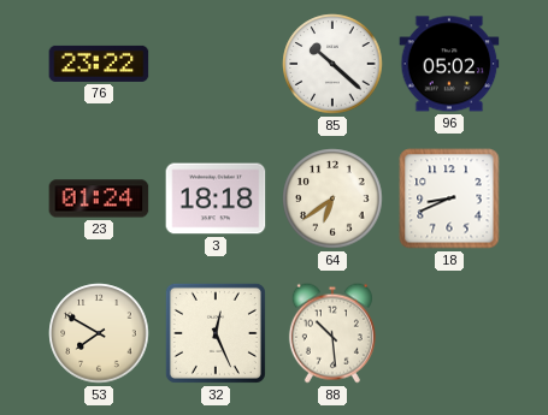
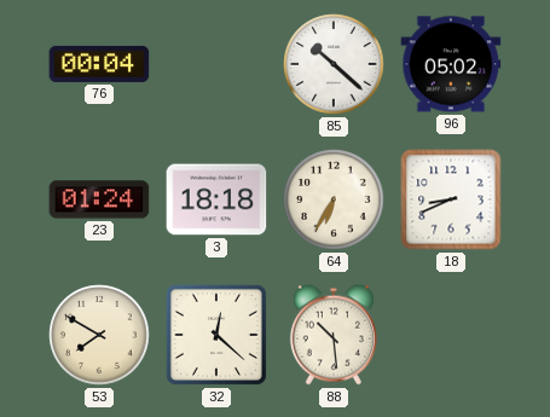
76: 23:22 -> 00:04
64: 6:39 -> 6:35
32: 12:26 -> 12:22
